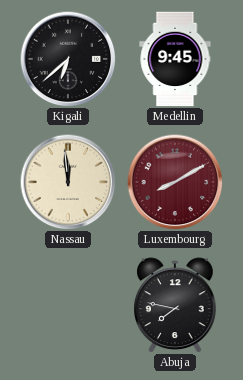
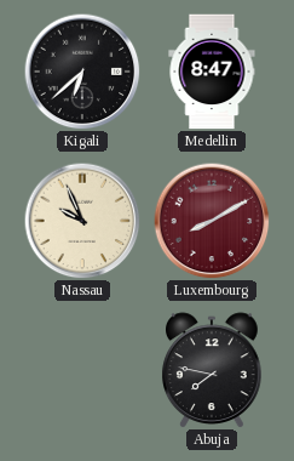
Medellin: 9:45 -> 8:47
Nassau: 11:59 -> 9:56
